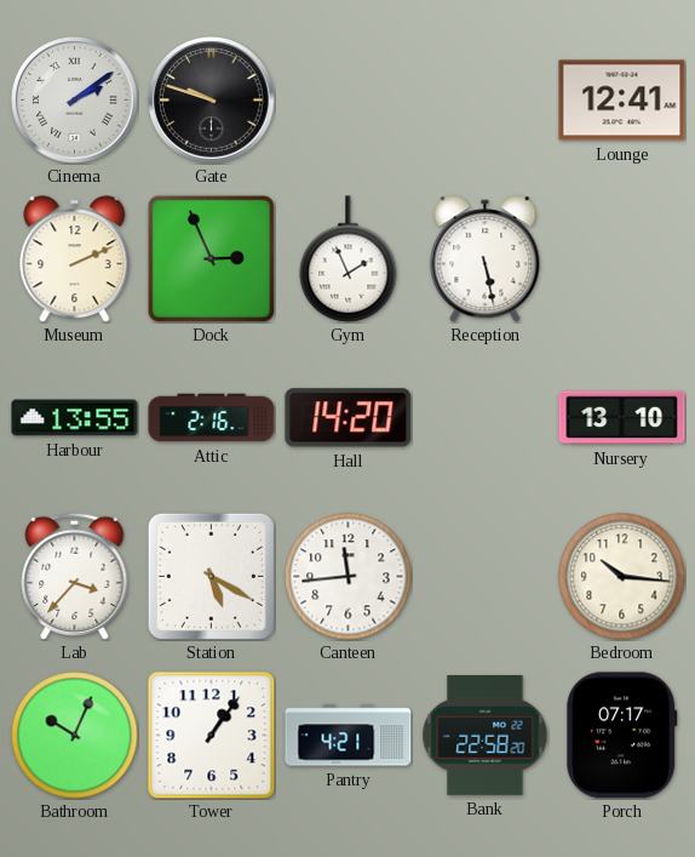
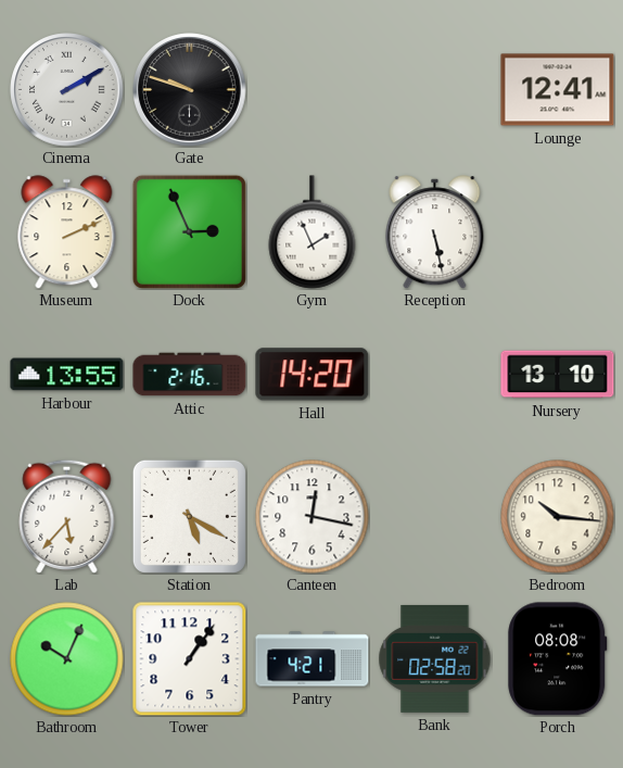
Cinema: 2:09 -> 2:10
Lab: 3:37 -> 5:37
Canteen: 11:44 -> 12:17
Bank: 22:58 -> 02:58
Porch: 07:17 -> 08:08
